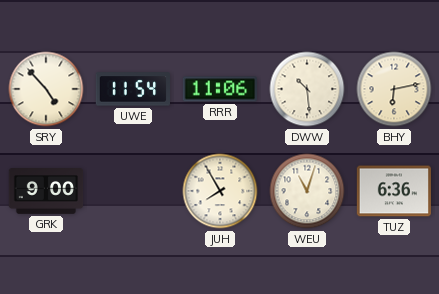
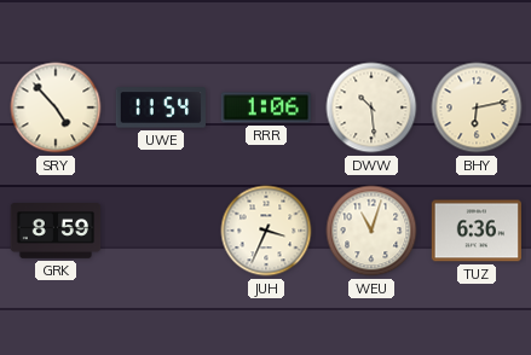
RRR: 11:06 -> 1:06
GRK: 9:00 -> 8:59
JUH: 7:55 -> 3:34
